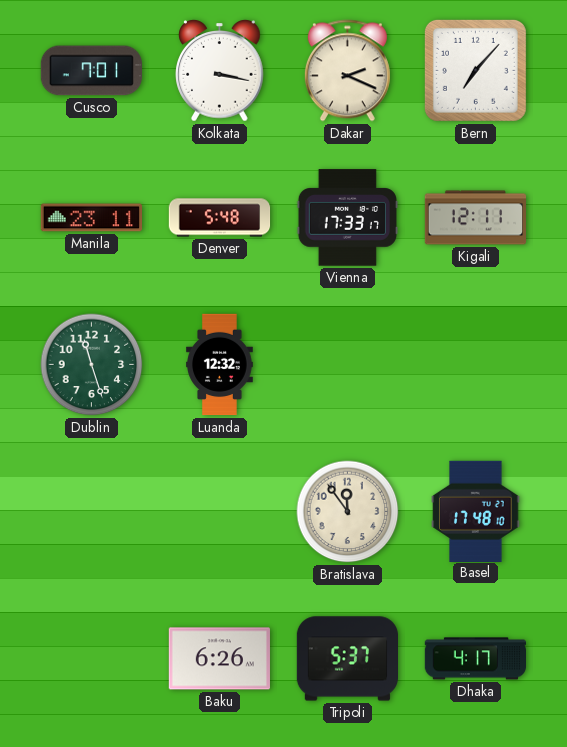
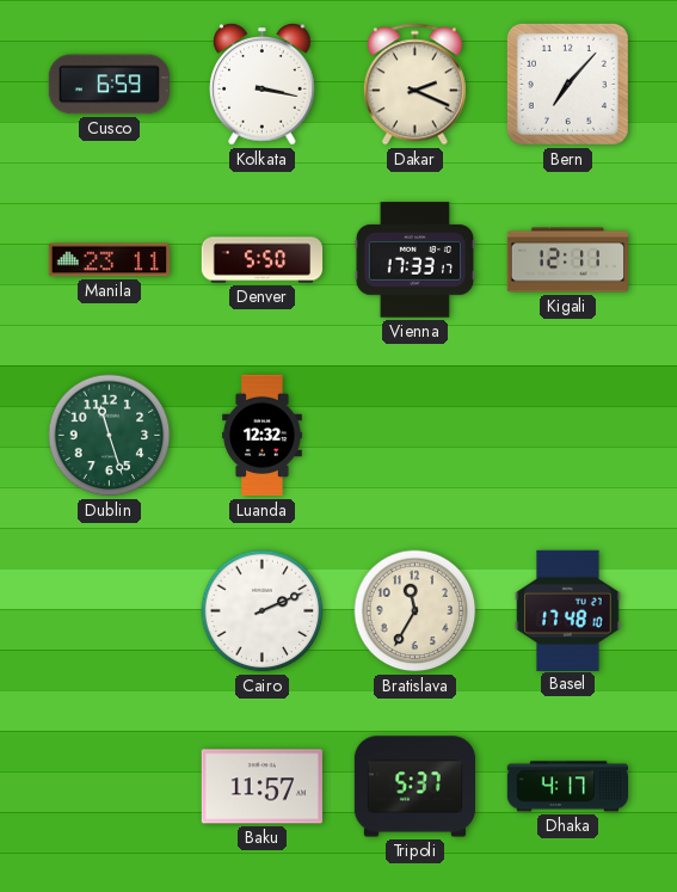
Cusco: 7:01 -> 6:59
Denver: 5:48 -> 5:50
Cairo: none -> 2:11
Bratislava: 11:54 -> 11:35
Baku: 6:26 -> 11:57
